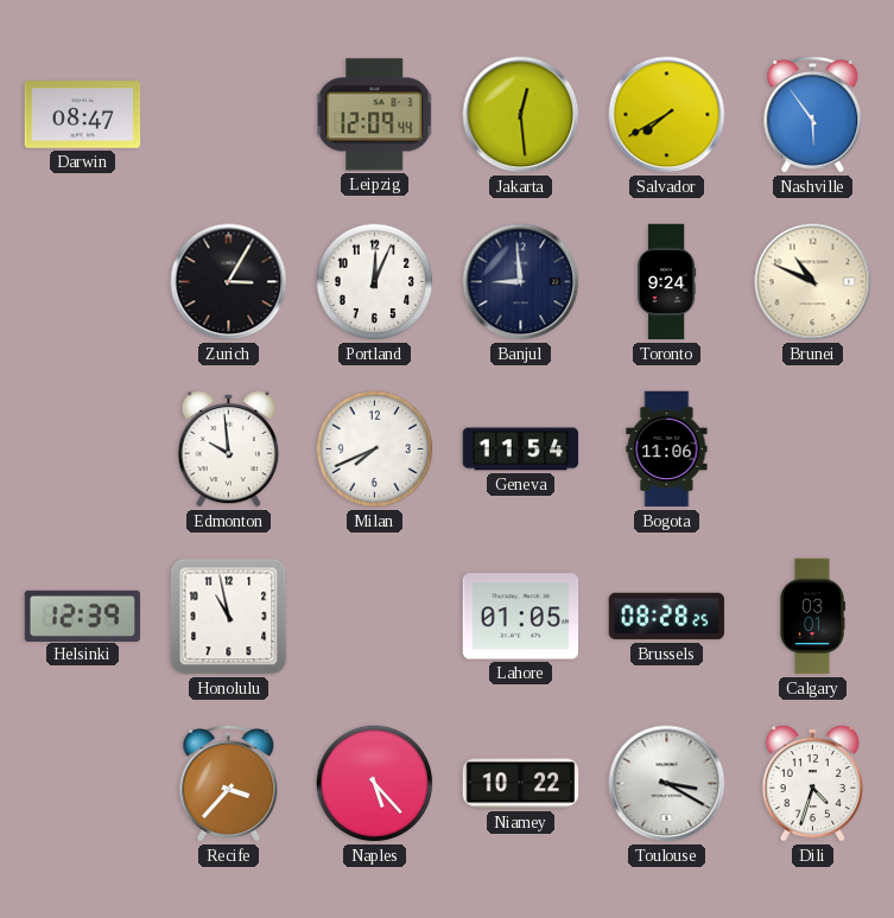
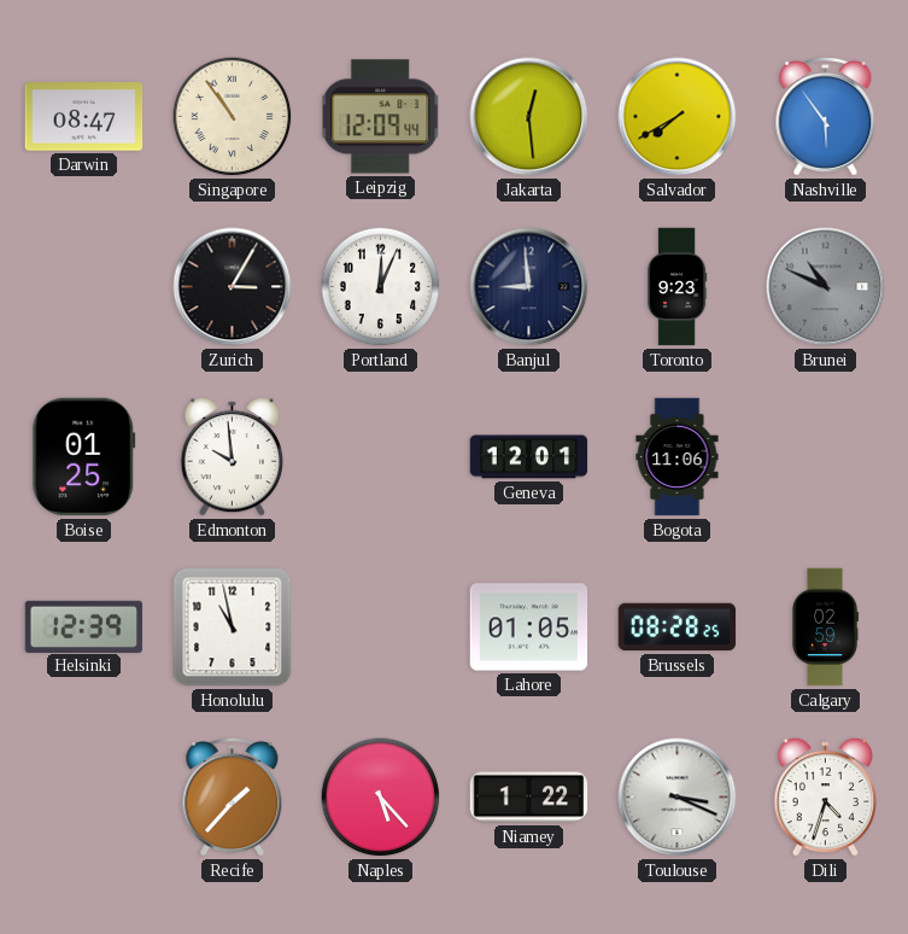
Singapore: none -> 10:54
Toronto: 9:24 -> 9:23
Brunei dial: cream -> grey
Boise: none -> 01:25
Milan: 7:41 -> none
Geneva: 11:54 -> 12:01
Calgary: 03:01 -> 02:59
Recife: 3:37 -> 1:37
Niamey: 10:22 -> 1:22
Toulouse: 3:20 -> 3:19
